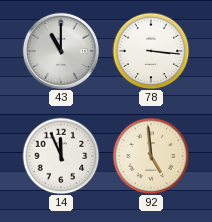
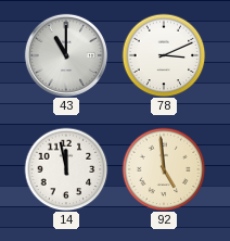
78: 3:16 -> 3:11
14: 11:56 -> 11:58
